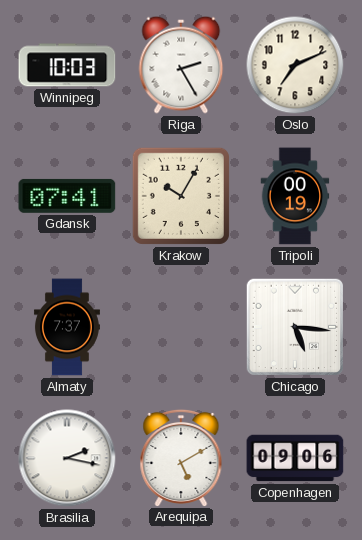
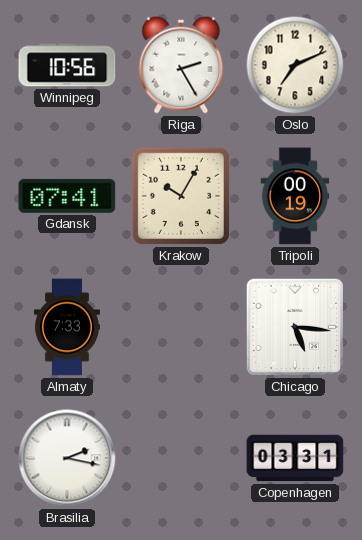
Winnipeg: 10:03 -> 10:56
Almaty: 7:37 -> 7:33
Arequipa: 5:10 -> none
Copenhagen: 09:06 -> 03:31
